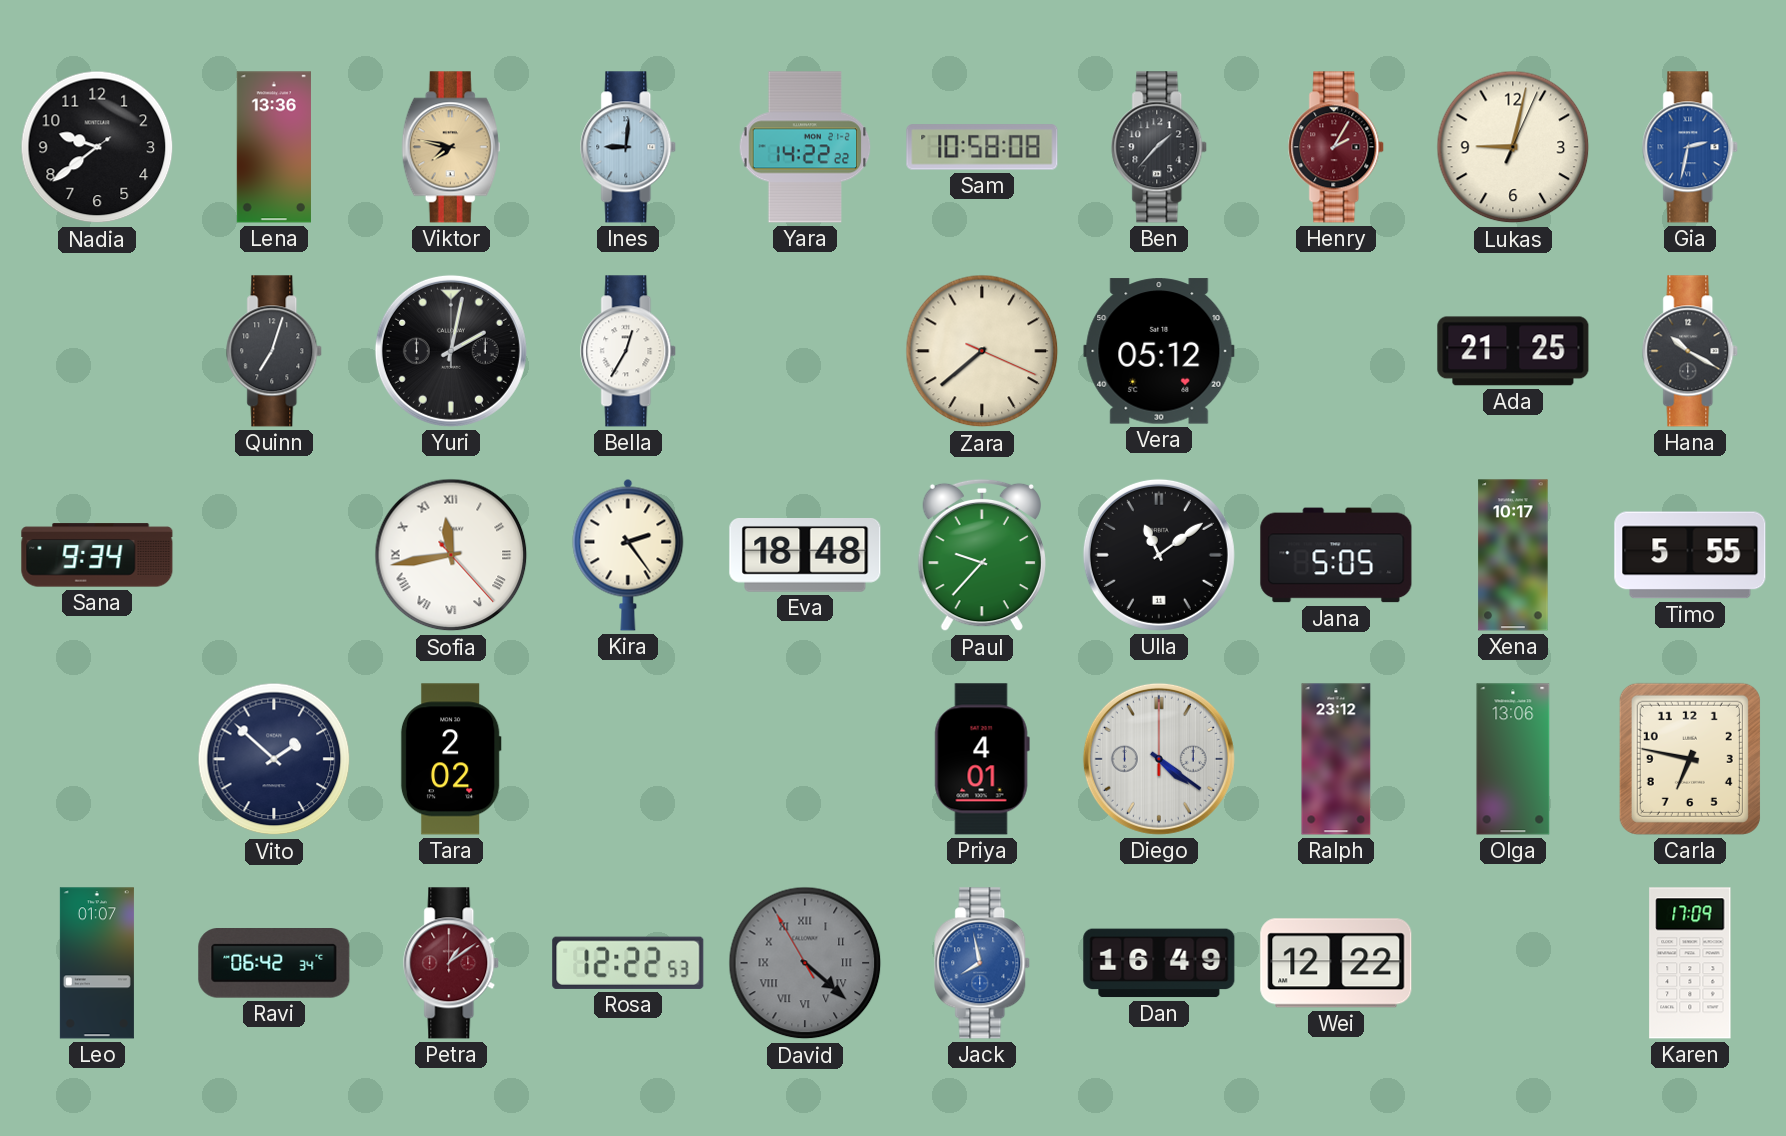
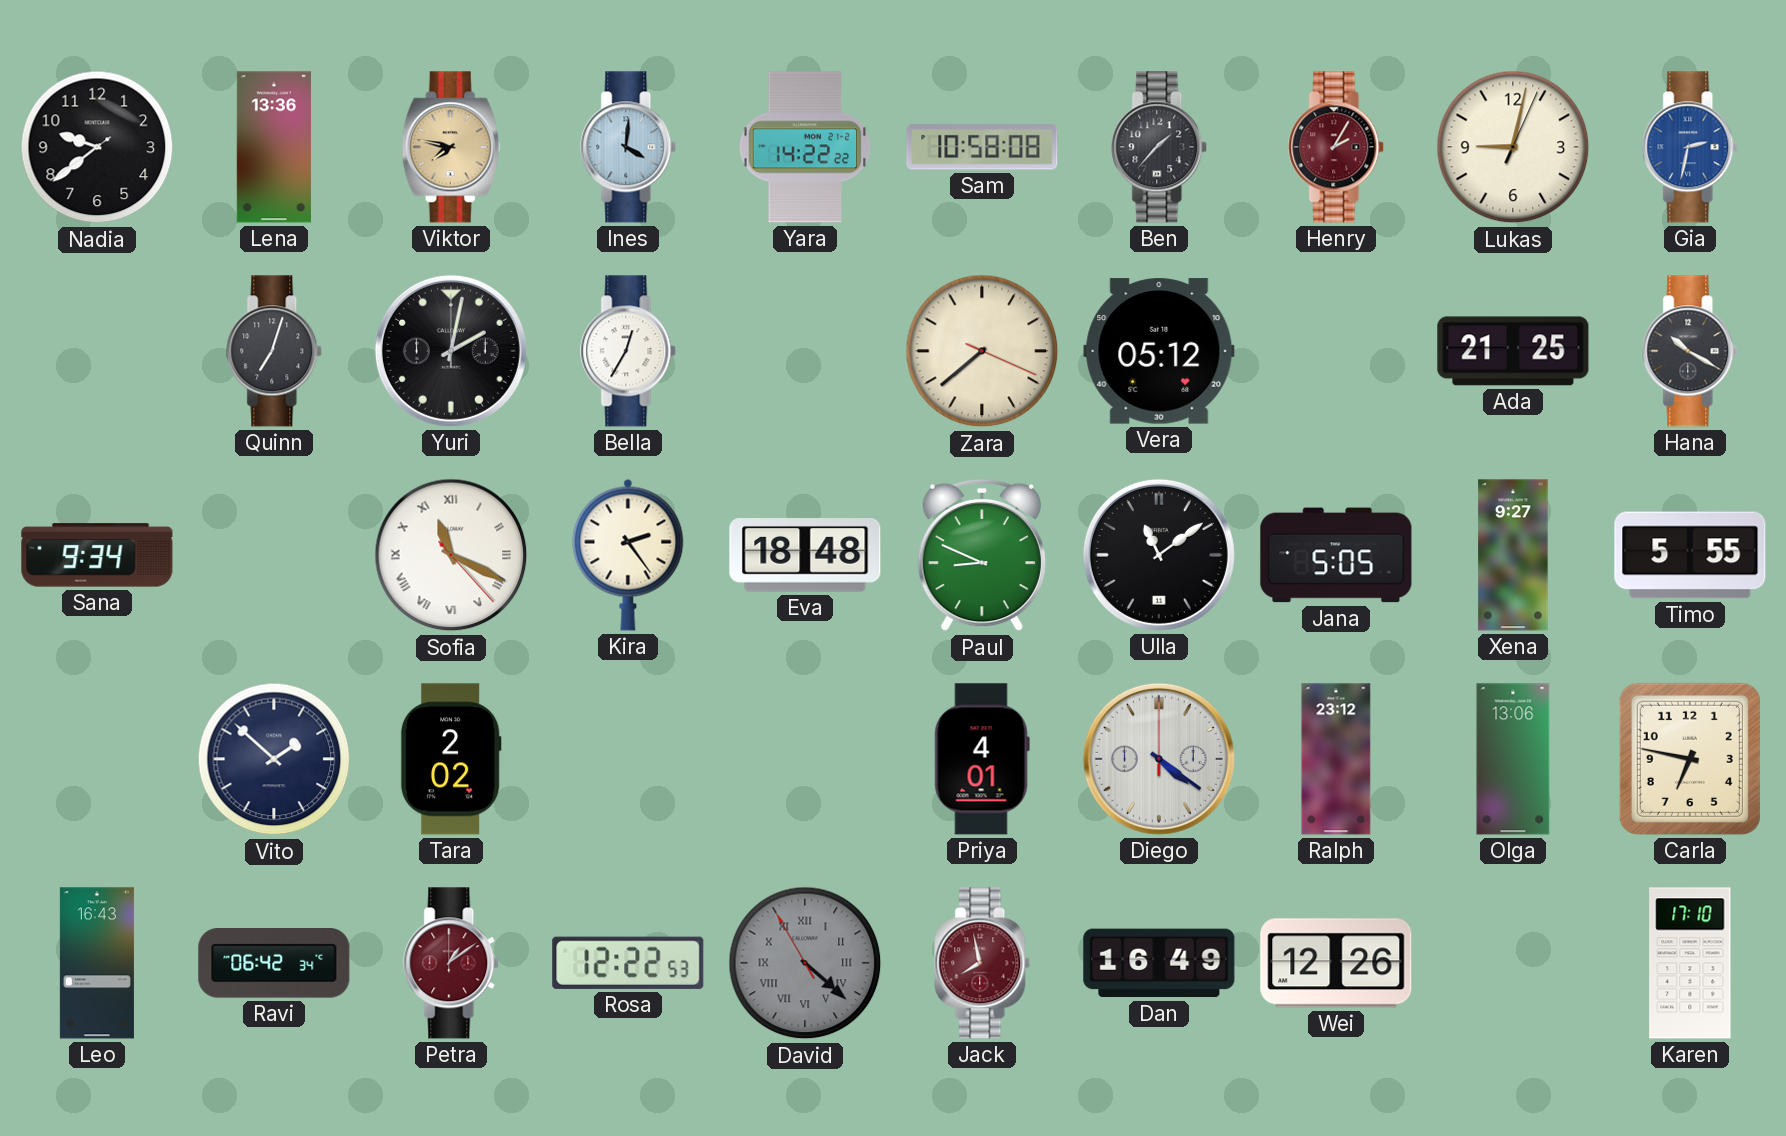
Ines: 9:01 -> 4:01
Sofia: 11:43 -> 11:19
Paul: 9:37 -> 8:49
Xena: 10:17 -> 9:27
Leo: 01:07 -> 16:43
Jack dial: blue -> burgundy
Wei: 12:22 -> 12:26
Karen: 17:09 -> 17:10
